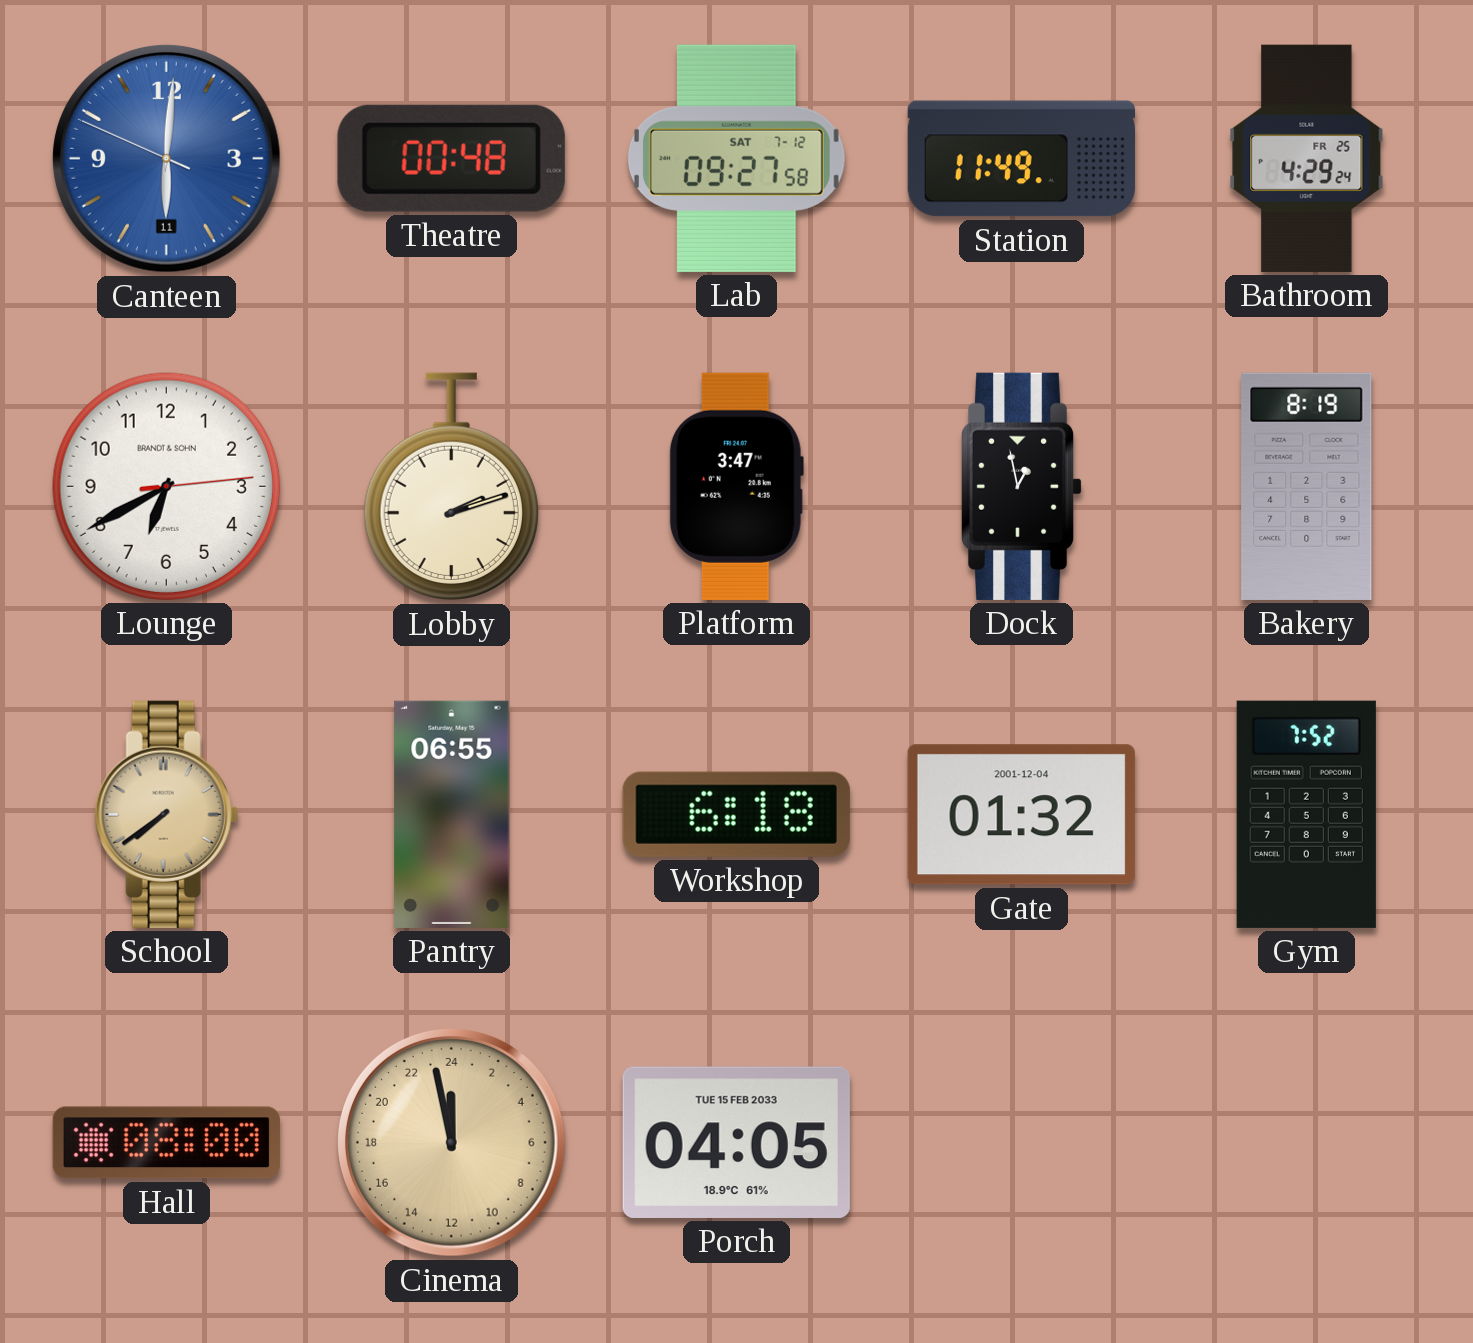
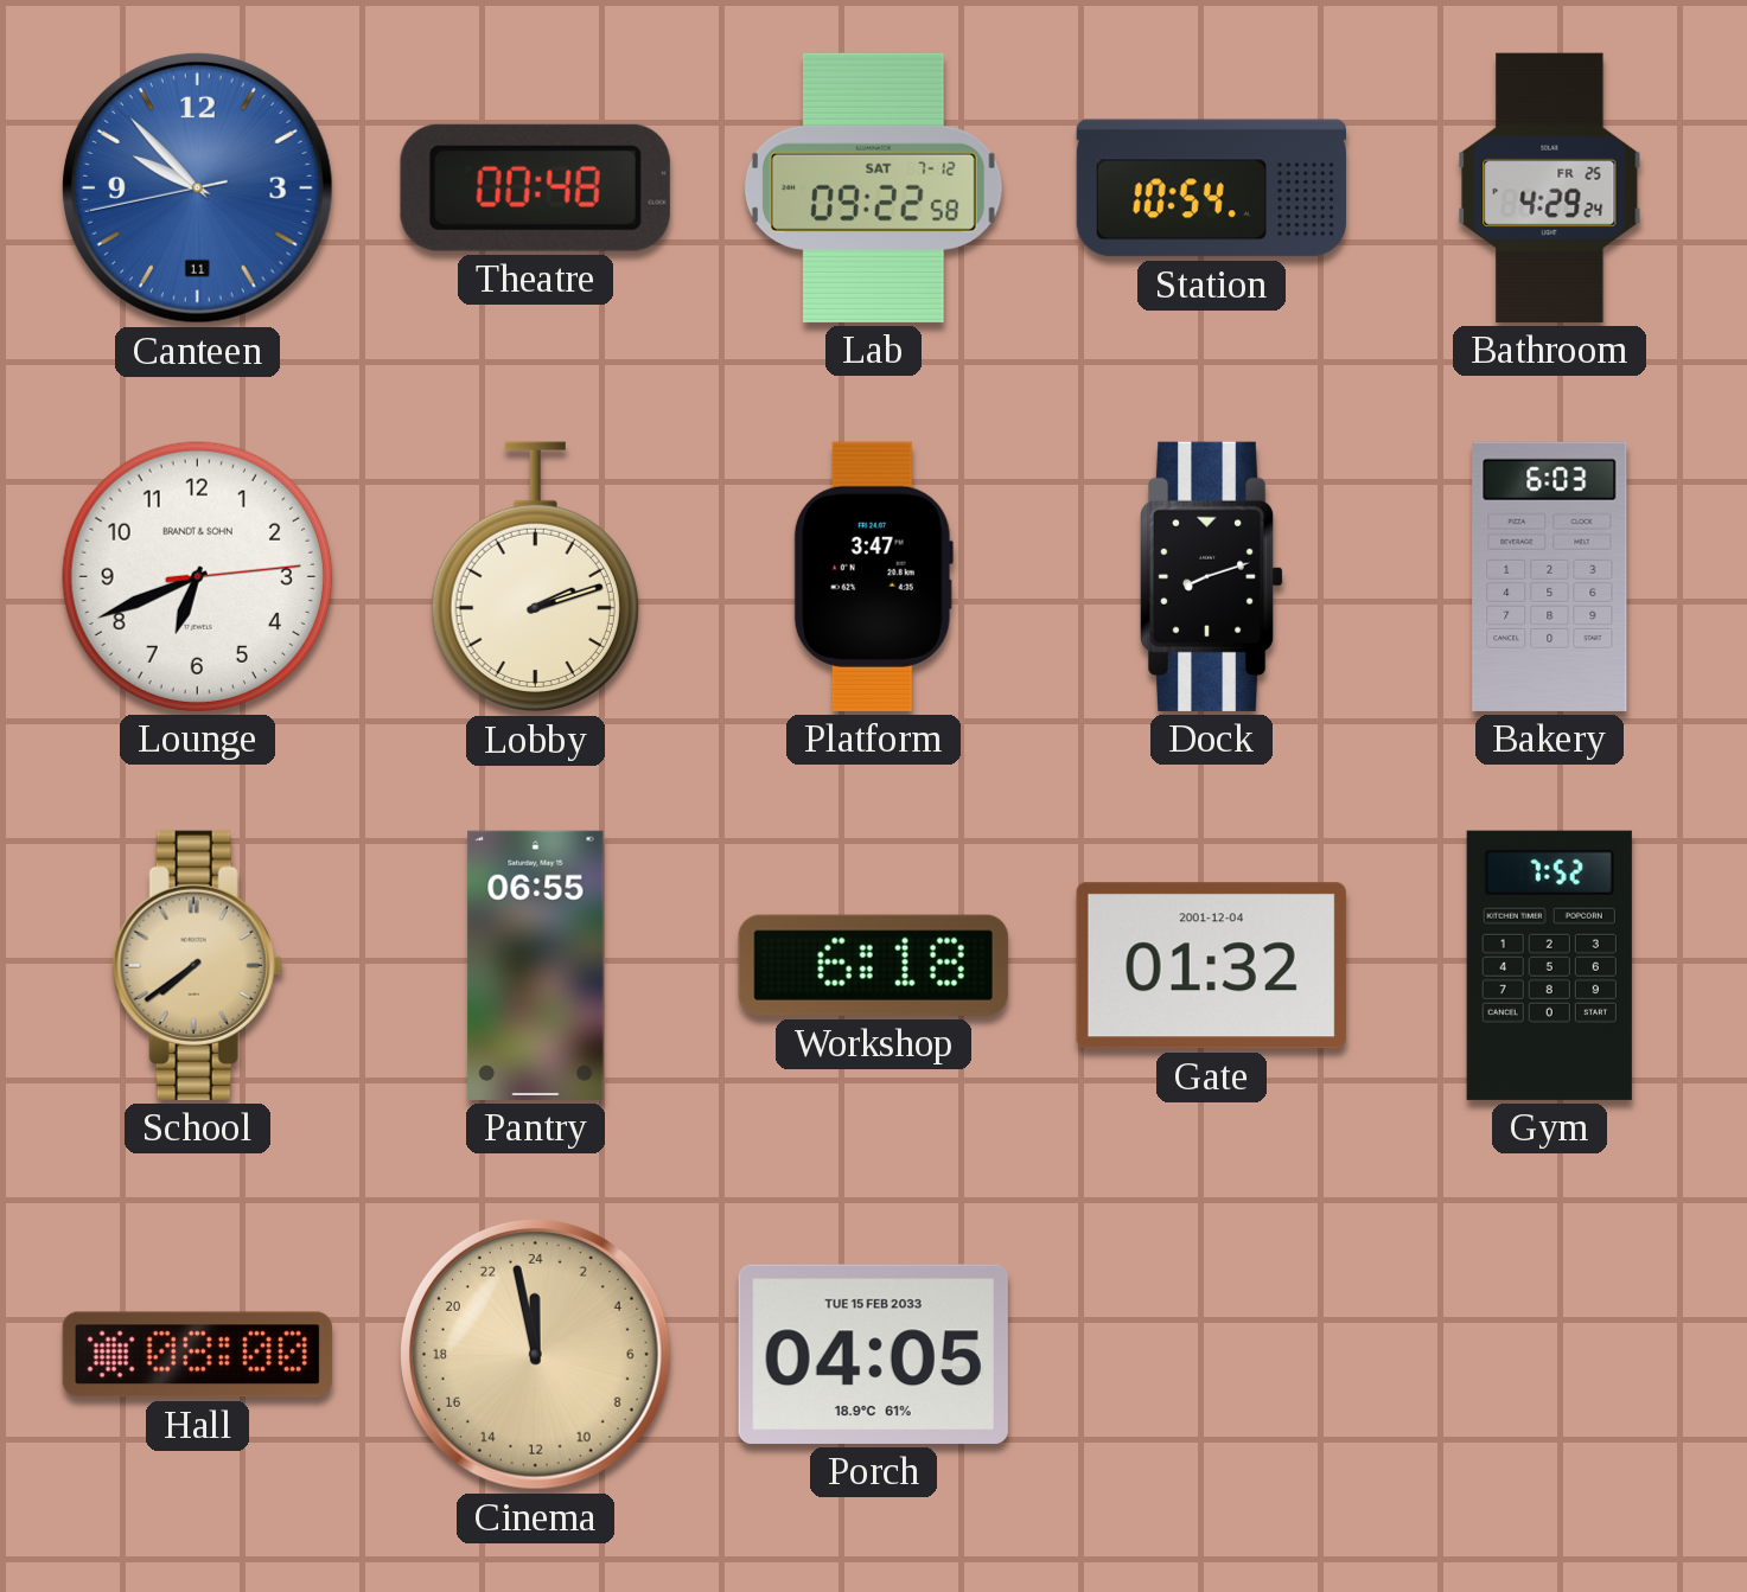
Canteen: 6:00 -> 9:52
Lab: 09:27 -> 09:22
Station: 11:49 -> 10:54
Lounge: 6:40 -> 6:41
Dock: 12:58 -> 8:12
Bakery: 8:19 -> 6:03
